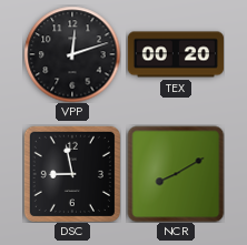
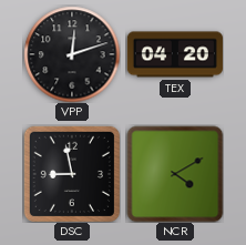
TEX: 00:20 -> 04:20
NCR: 8:10 -> 4:10
